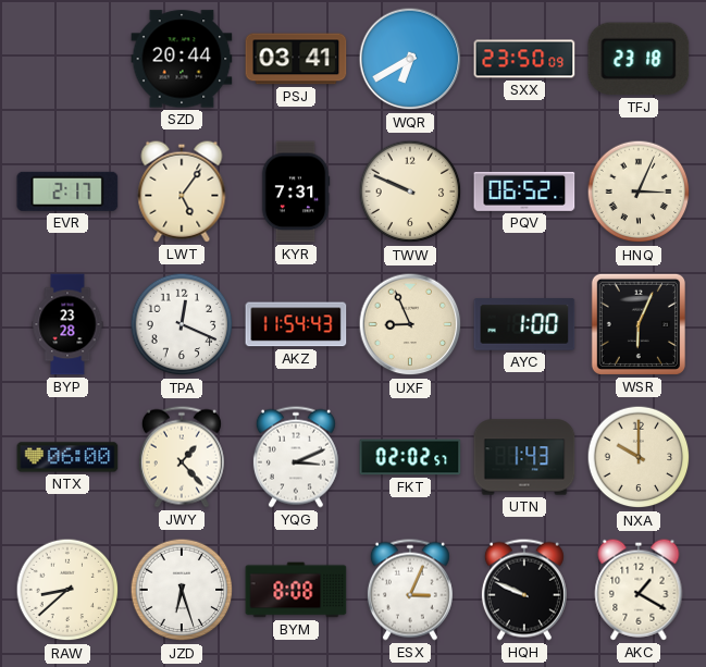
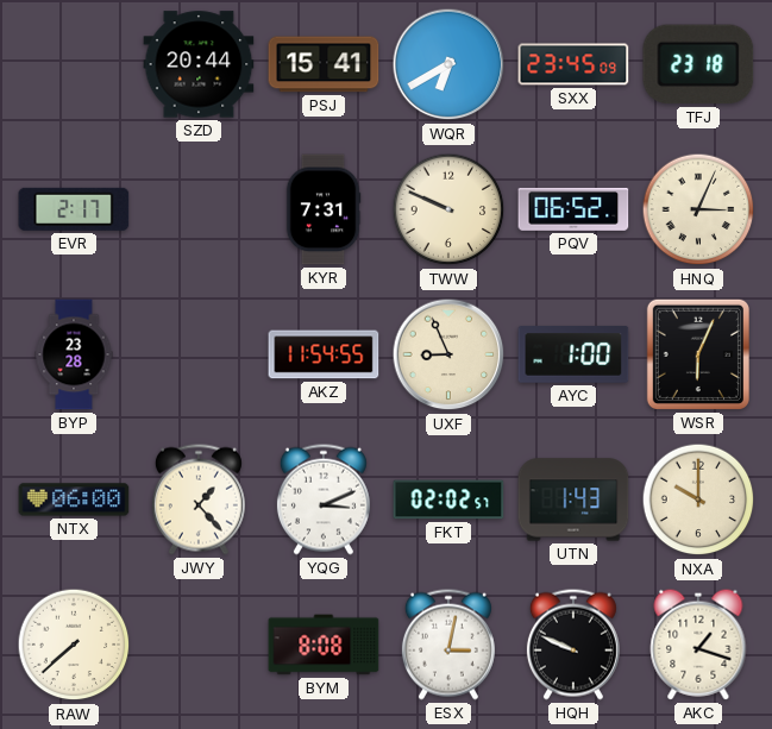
PSJ: 03:41 -> 15:41
SXX: 23:50 -> 23:45
LWT: 5:06 -> none
TPA: 12:19 -> none
AKZ: 11:54:43 -> 11:54:55
RAW: 8:38 -> 7:38
JZD: 6:27 -> none
ESX: 3:04 -> 3:02
AKC: 1:20 -> 1:18
